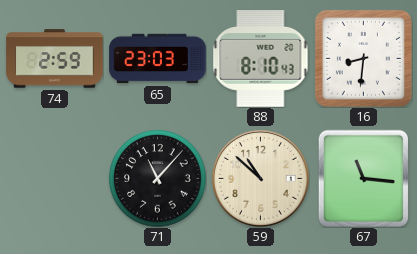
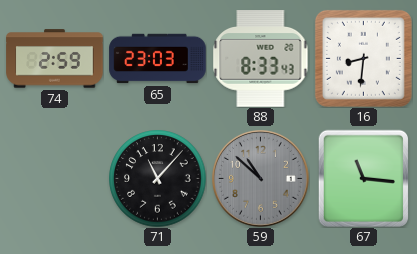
88: 8:10 -> 8:33
59 dial: cream -> grey
